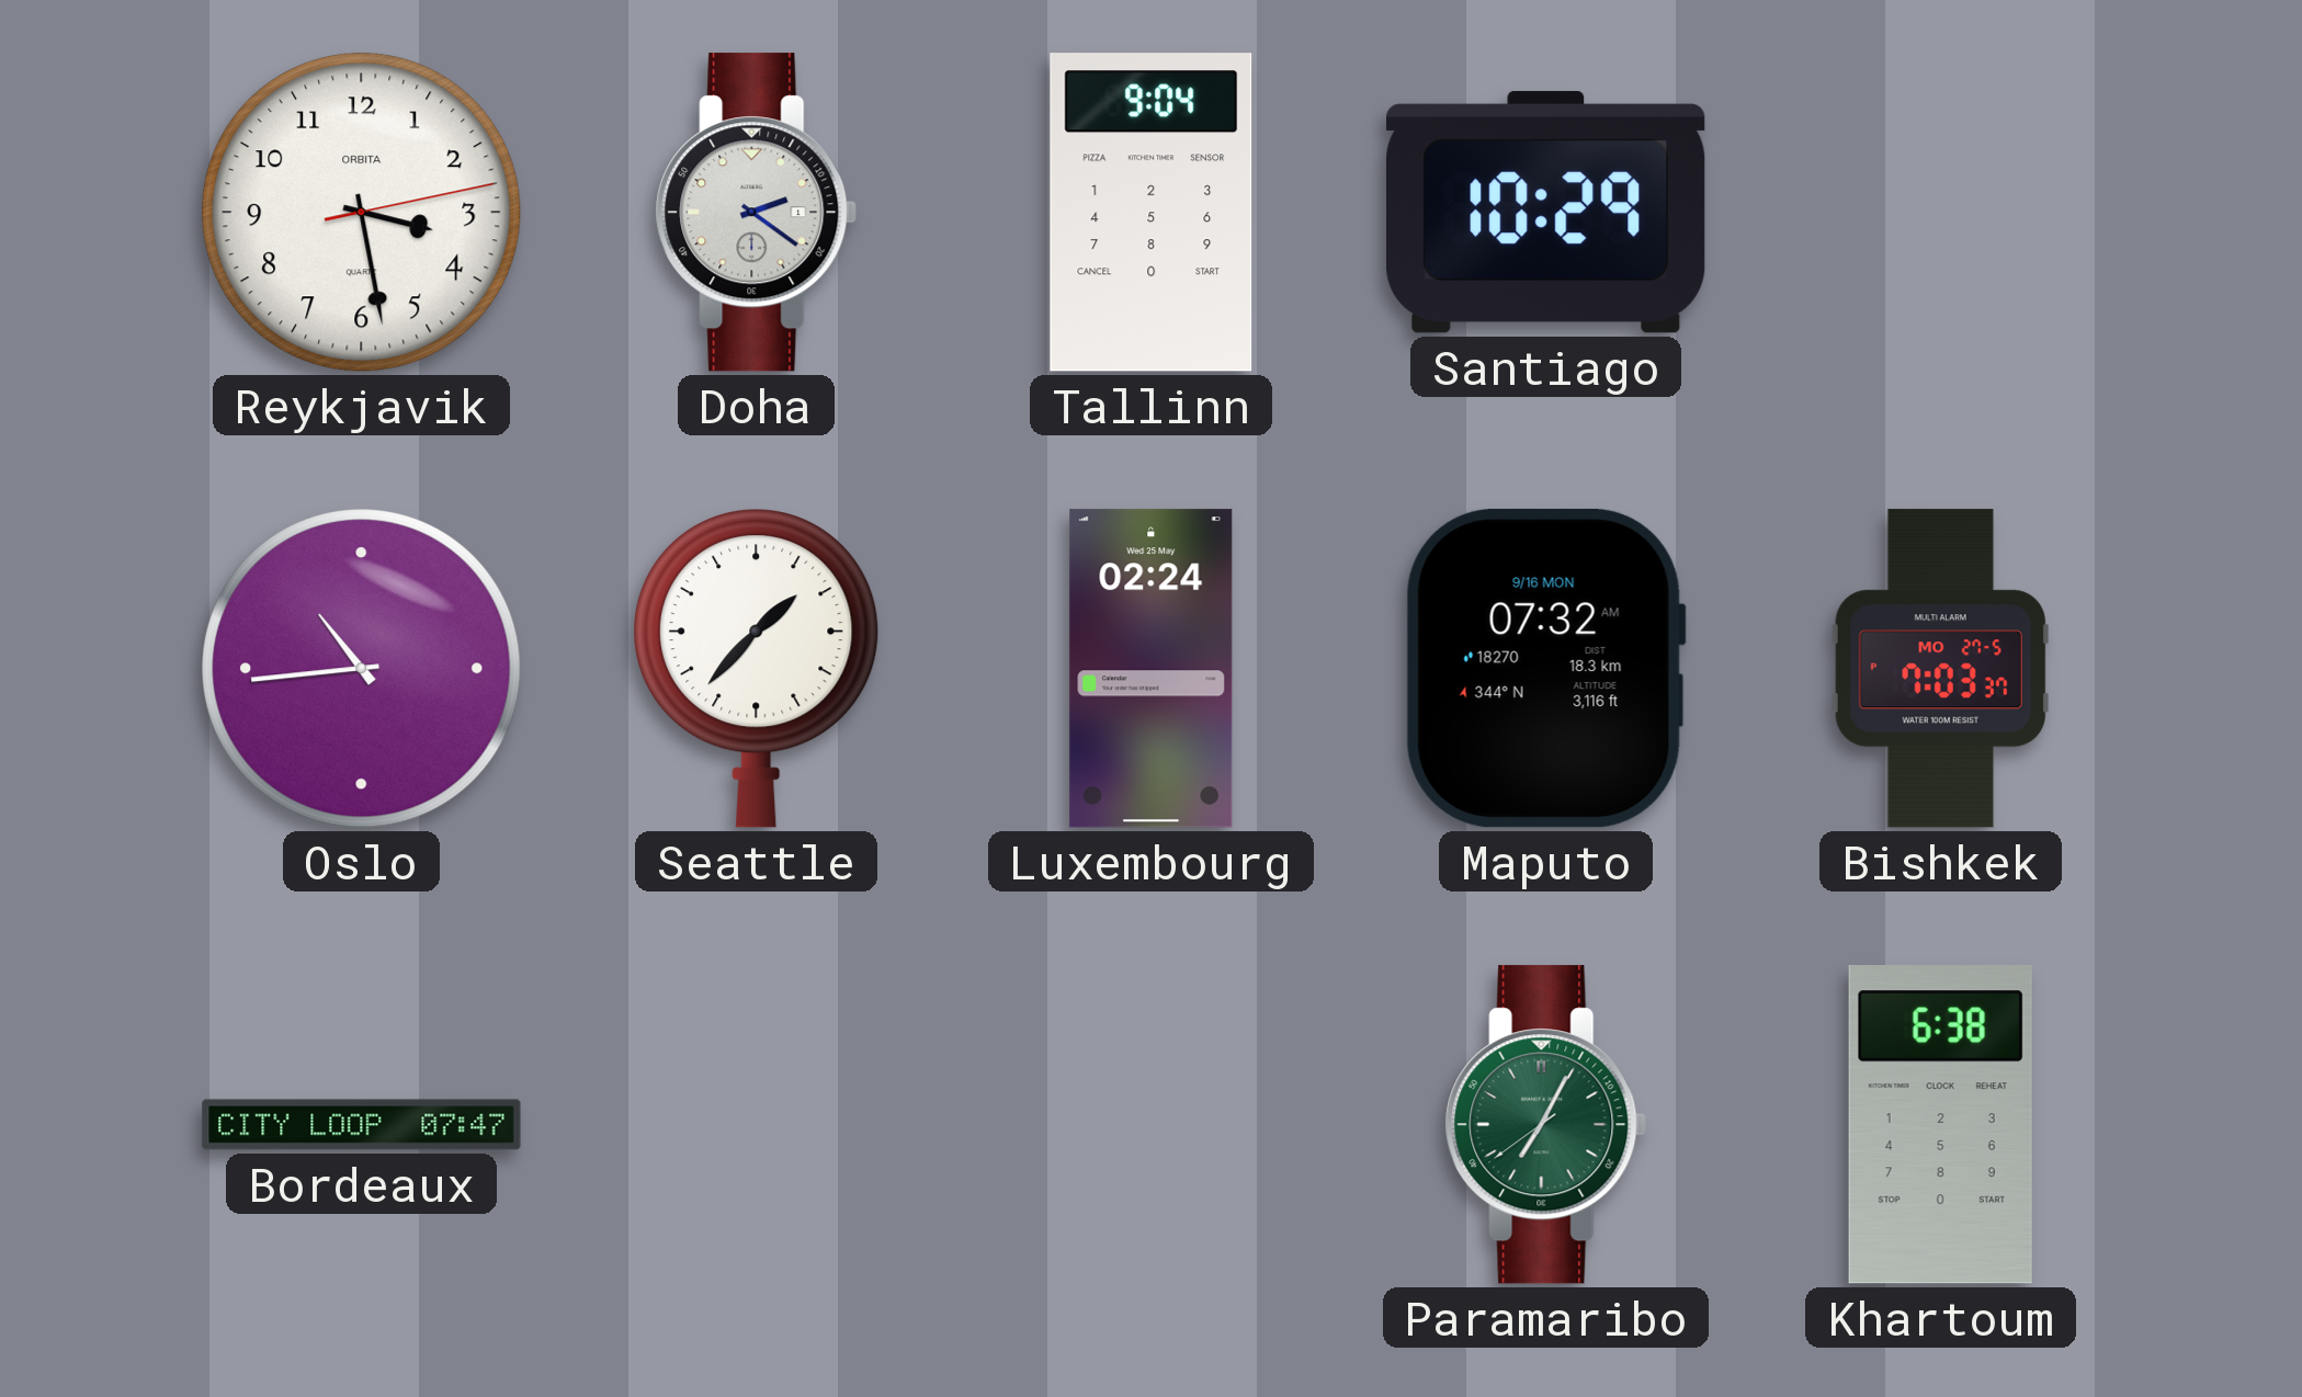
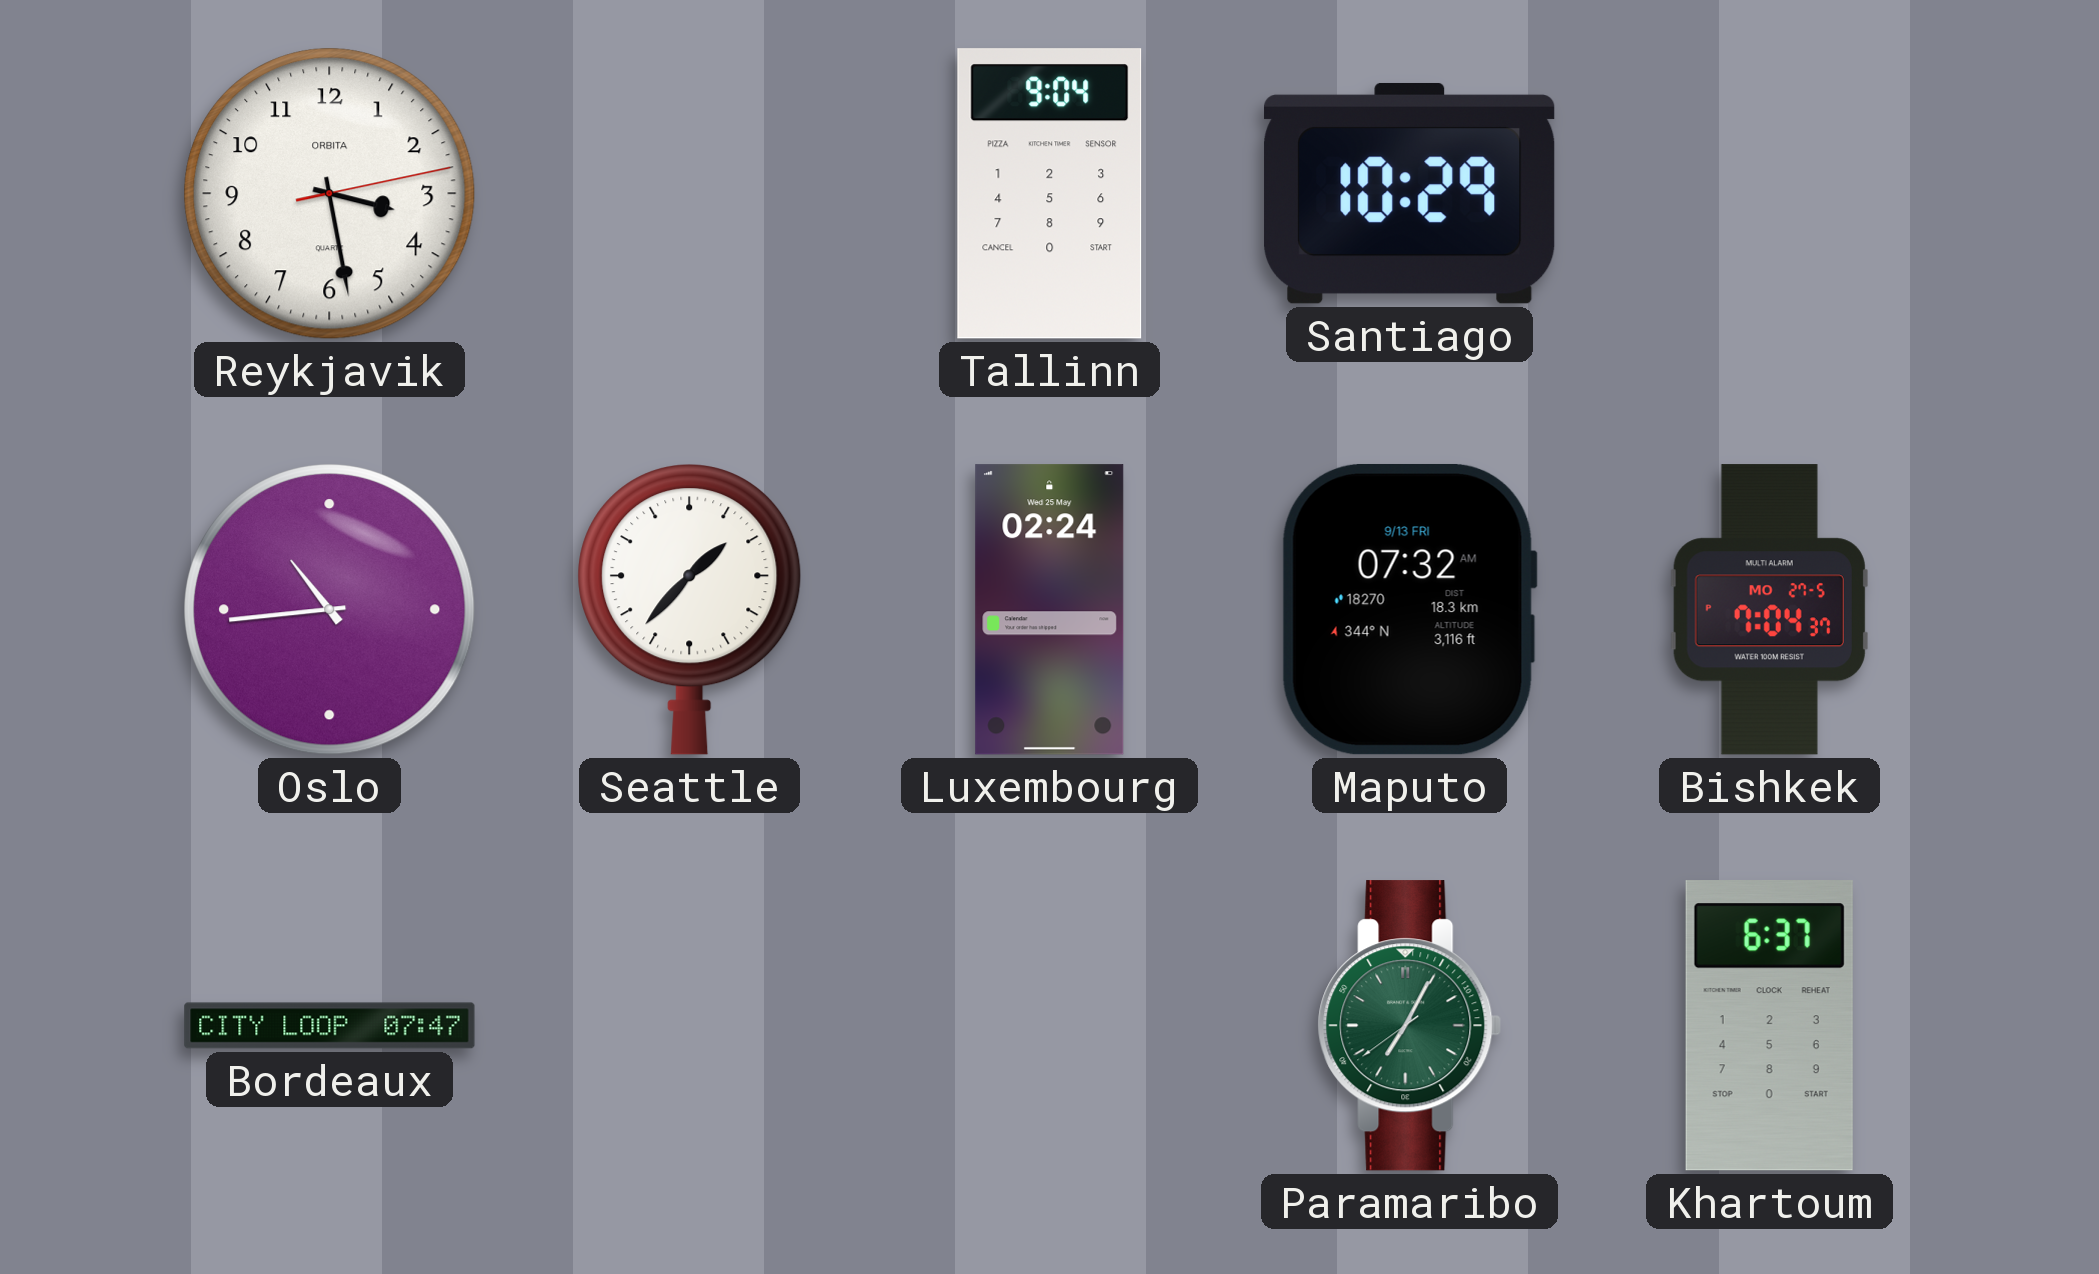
Doha: 2:21 -> none
Maputo date: 9/16 MON -> 9/13 FRI
Bishkek: 7:03 -> 7:04
Khartoum: 6:38 -> 6:37
